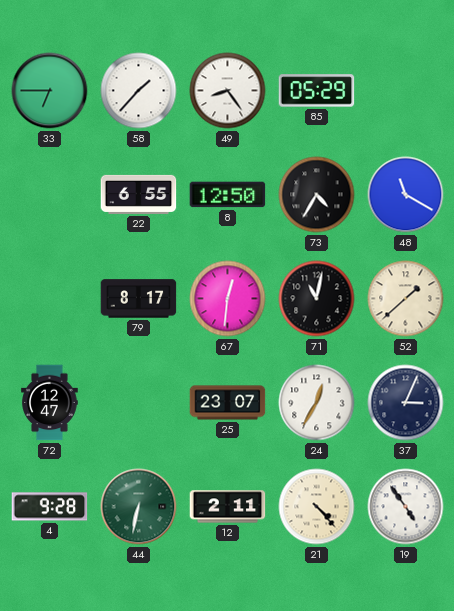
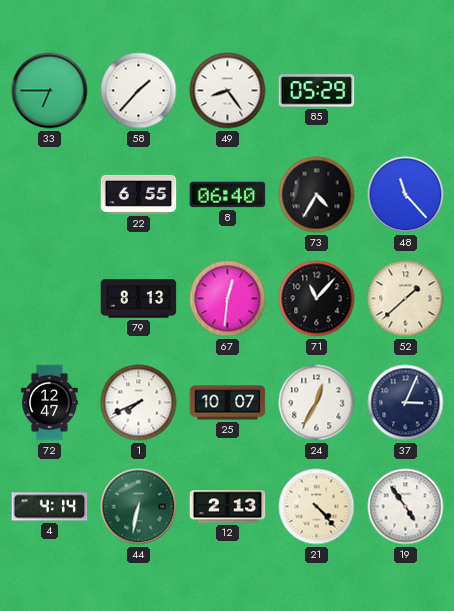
8: 12:50 -> 06:40
48: 11:20 -> 11:23
79: 8:17 -> 8:13
71: 11:02 -> 11:07
1: none -> 7:41
25: 23:07 -> 10:07
4: 9:28 -> 4:14
12: 2:11 -> 2:13
